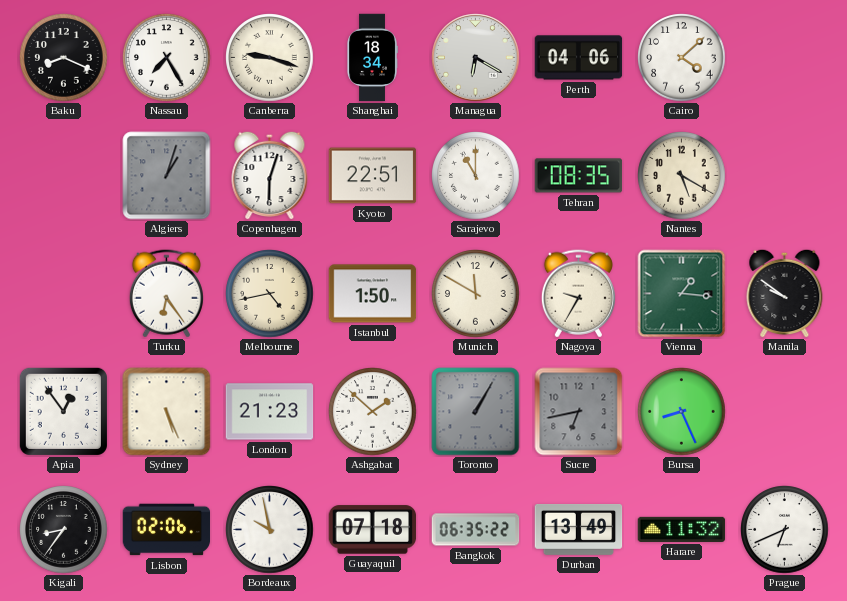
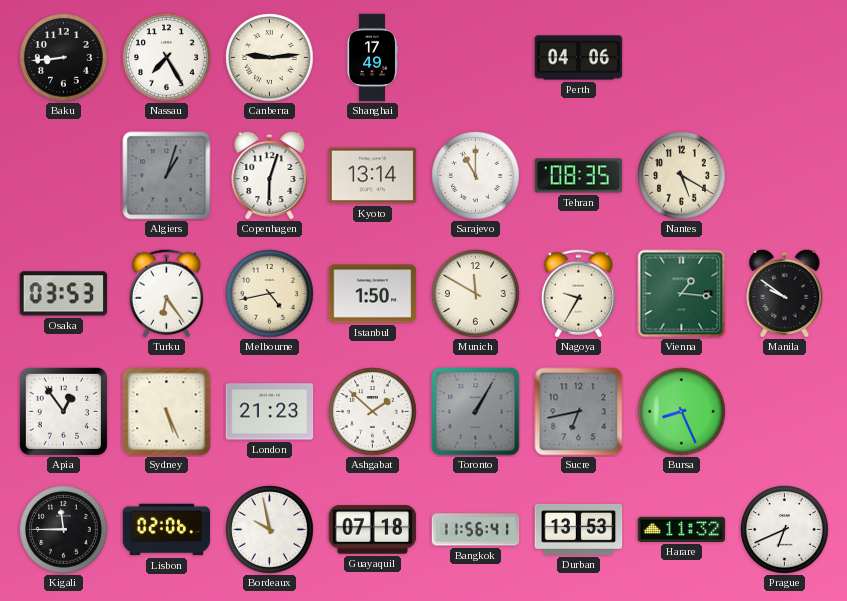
Baku: 8:19 -> 8:44
Canberra: 9:18 -> 9:14
Shanghai: 18:34 -> 17:49
Managua: 6:20 -> none
Cairo: 4:08 -> none
Kyoto: 22:51 -> 13:14
Osaka: none -> 03:53
Kigali: 8:36 -> 11:45
Bangkok: 06:35 -> 11:56
Durban: 13:49 -> 13:53
